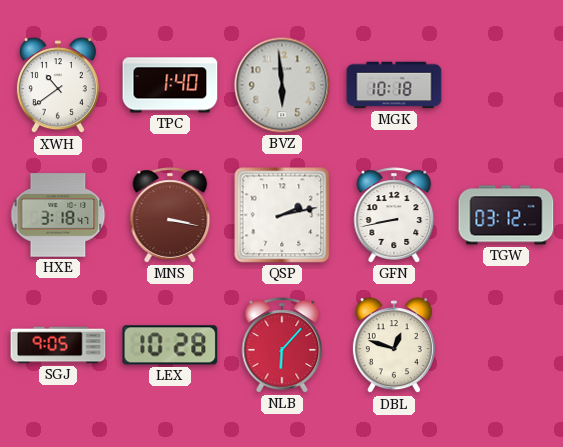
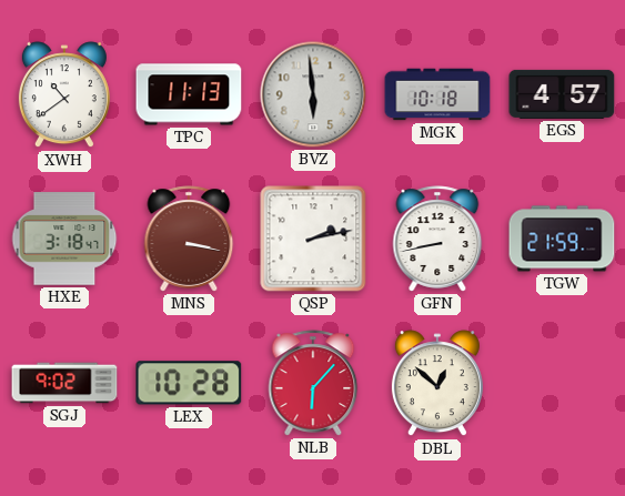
TPC: 1:40 -> 11:13
EGS: none -> 4:57
TGW: 03:12 -> 21:59
SGJ: 9:05 -> 9:02
DBL: 12:48 -> 12:52
